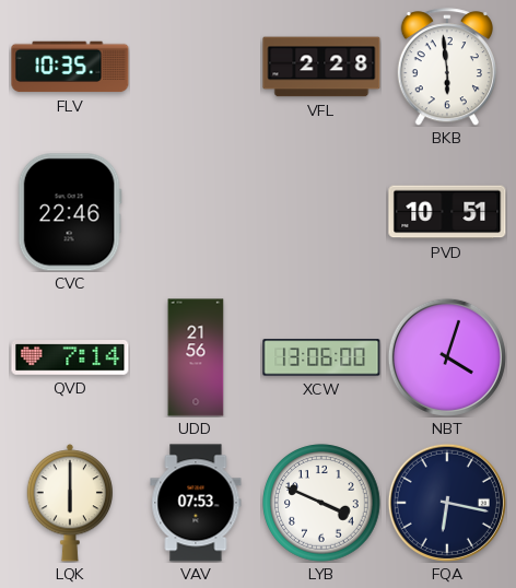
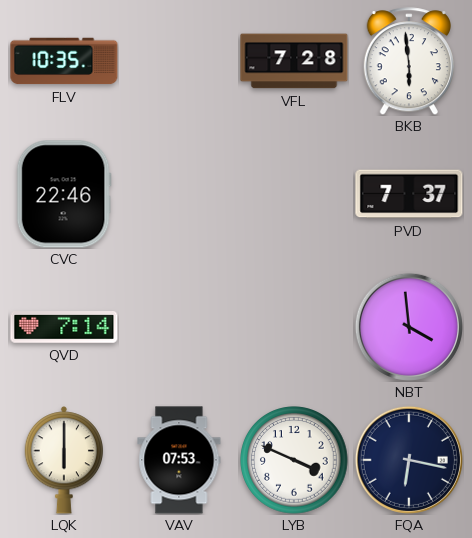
VFL: 2:28 -> 7:28
PVD: 10:51 -> 7:37
UDD: 21:56 -> none
XCW: 13:06 -> none
NBT: 4:03 -> 3:59
